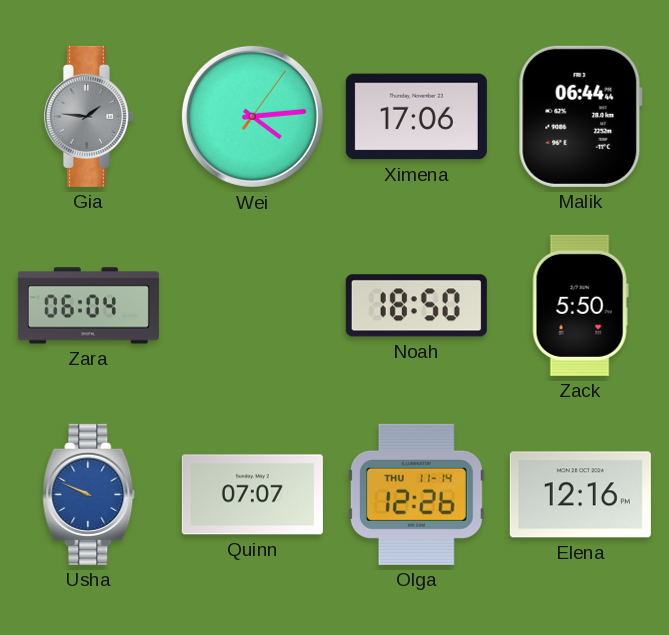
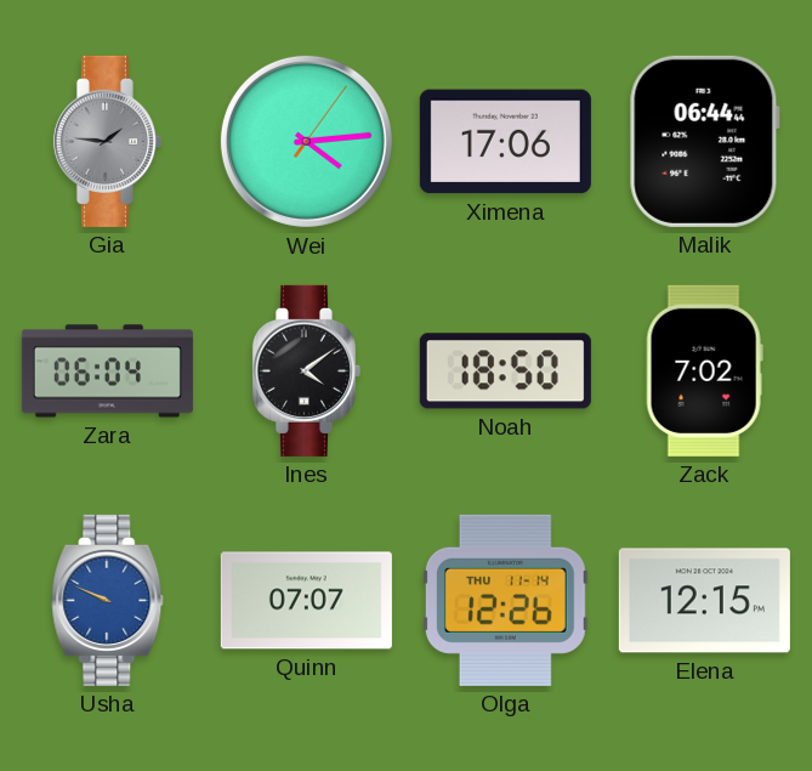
Ines: none -> 4:09
Zack: 5:50 -> 7:02
Elena: 12:16 -> 12:15
